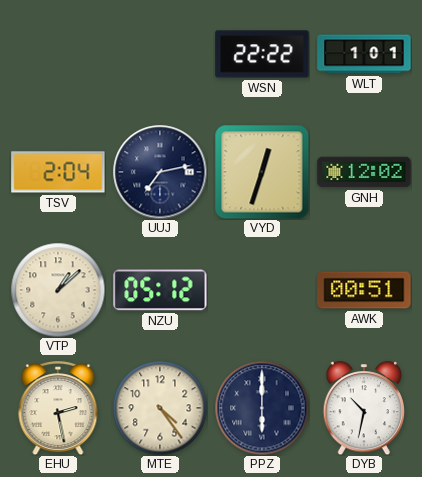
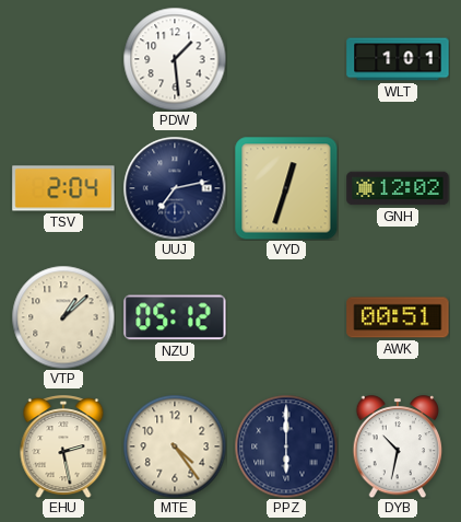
PDW: none -> 1:29
WSN: 22:22 -> none
